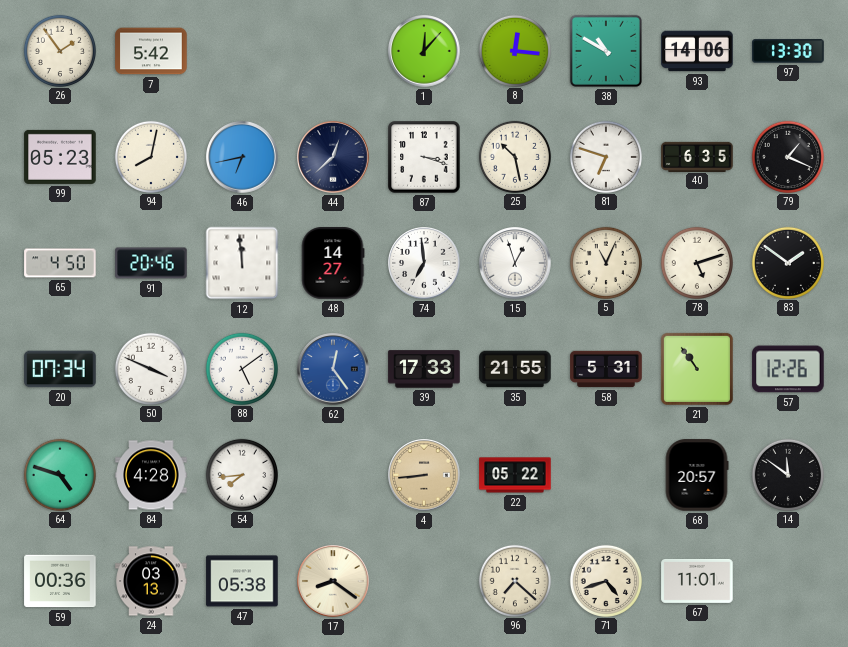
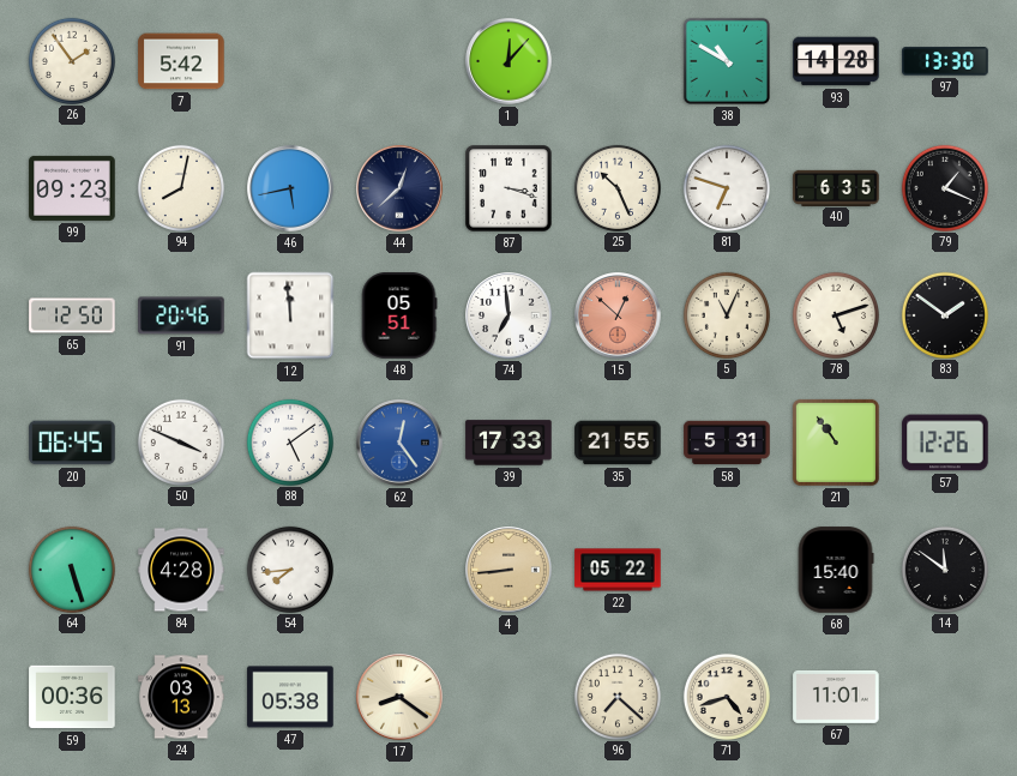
8: 12:16 -> none
93: 14:06 -> 14:28
99: 05:23 -> 09:23
46: 6:43 -> 5:43
25: 10:28 -> 10:26
65: 4:50 -> 12:50
48: 14:27 -> 05:51
15: 12:57 -> 12:52
15 dial: white -> salmon
20: 07:34 -> 06:45
64: 4:48 -> 5:27
68: 20:57 -> 15:40
